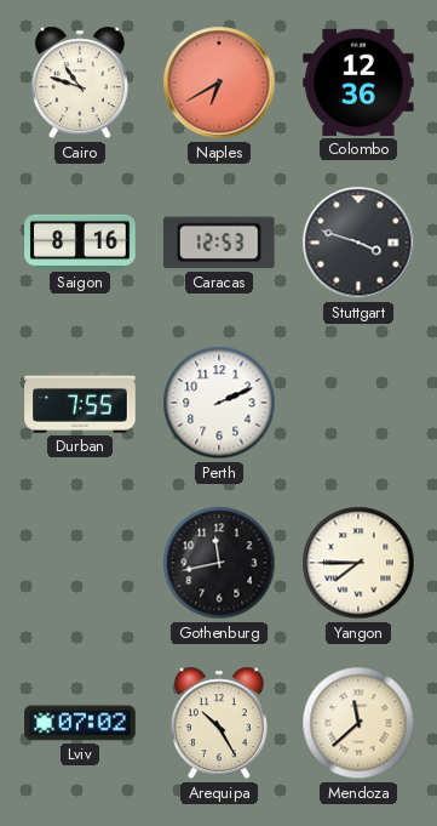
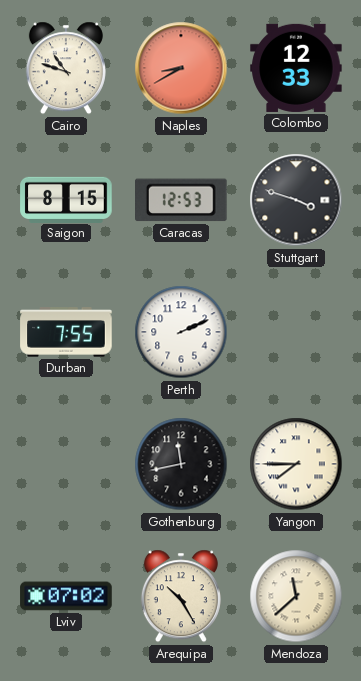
Naples: 6:40 -> 8:40
Colombo: 12:36 -> 12:33
Saigon: 8:16 -> 8:15
